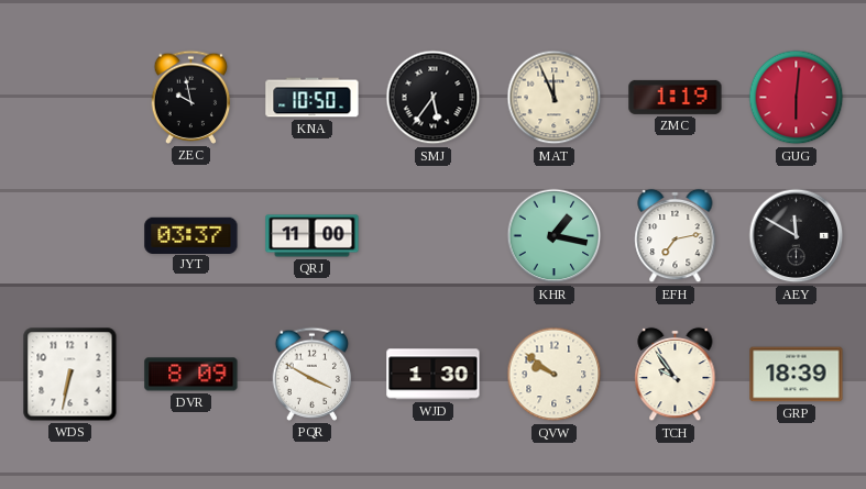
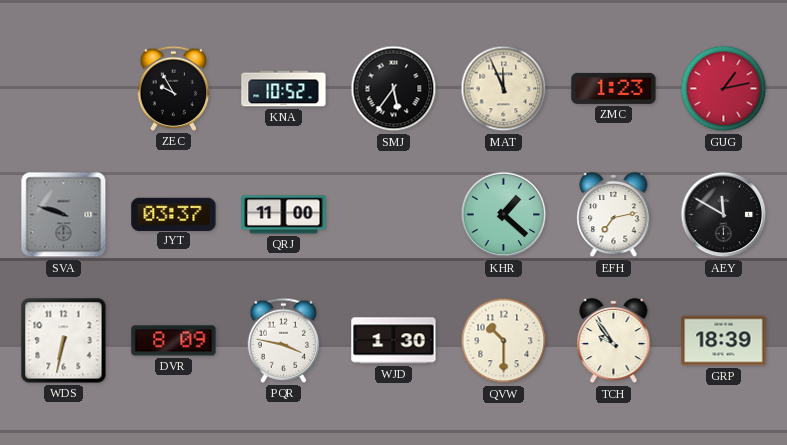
ZEC: 9:58 -> 9:55
KNA: 10:50 -> 10:52
ZMC: 1:19 -> 1:23
GUG: 6:01 -> 1:13
SVA: none -> 9:48
KHR: 1:17 -> 1:22
PQR: 3:50 -> 3:47
QVW: 9:51 -> 10:30
